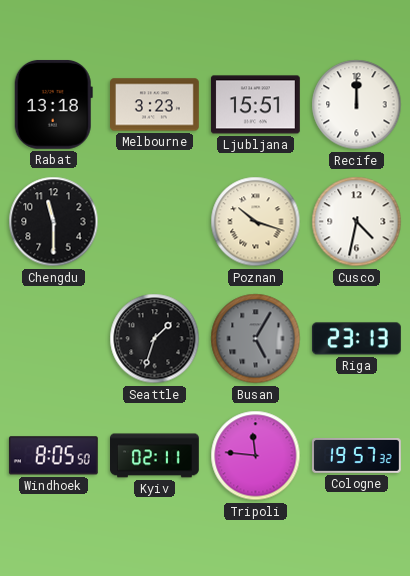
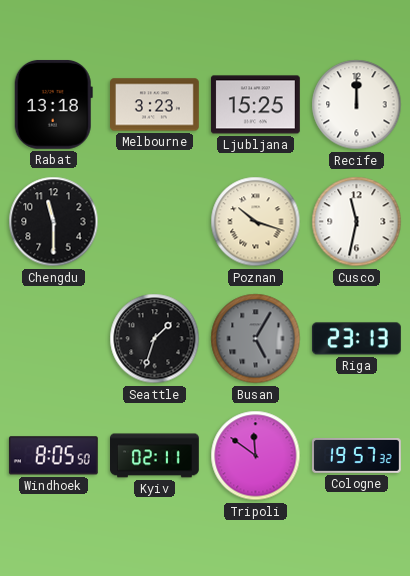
Ljubljana: 15:51 -> 15:25
Cusco: 4:32 -> 11:32
Tripoli: 11:46 -> 11:51
